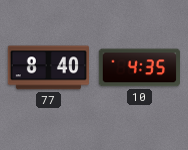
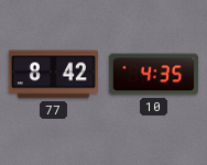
77: 8:40 -> 8:42
